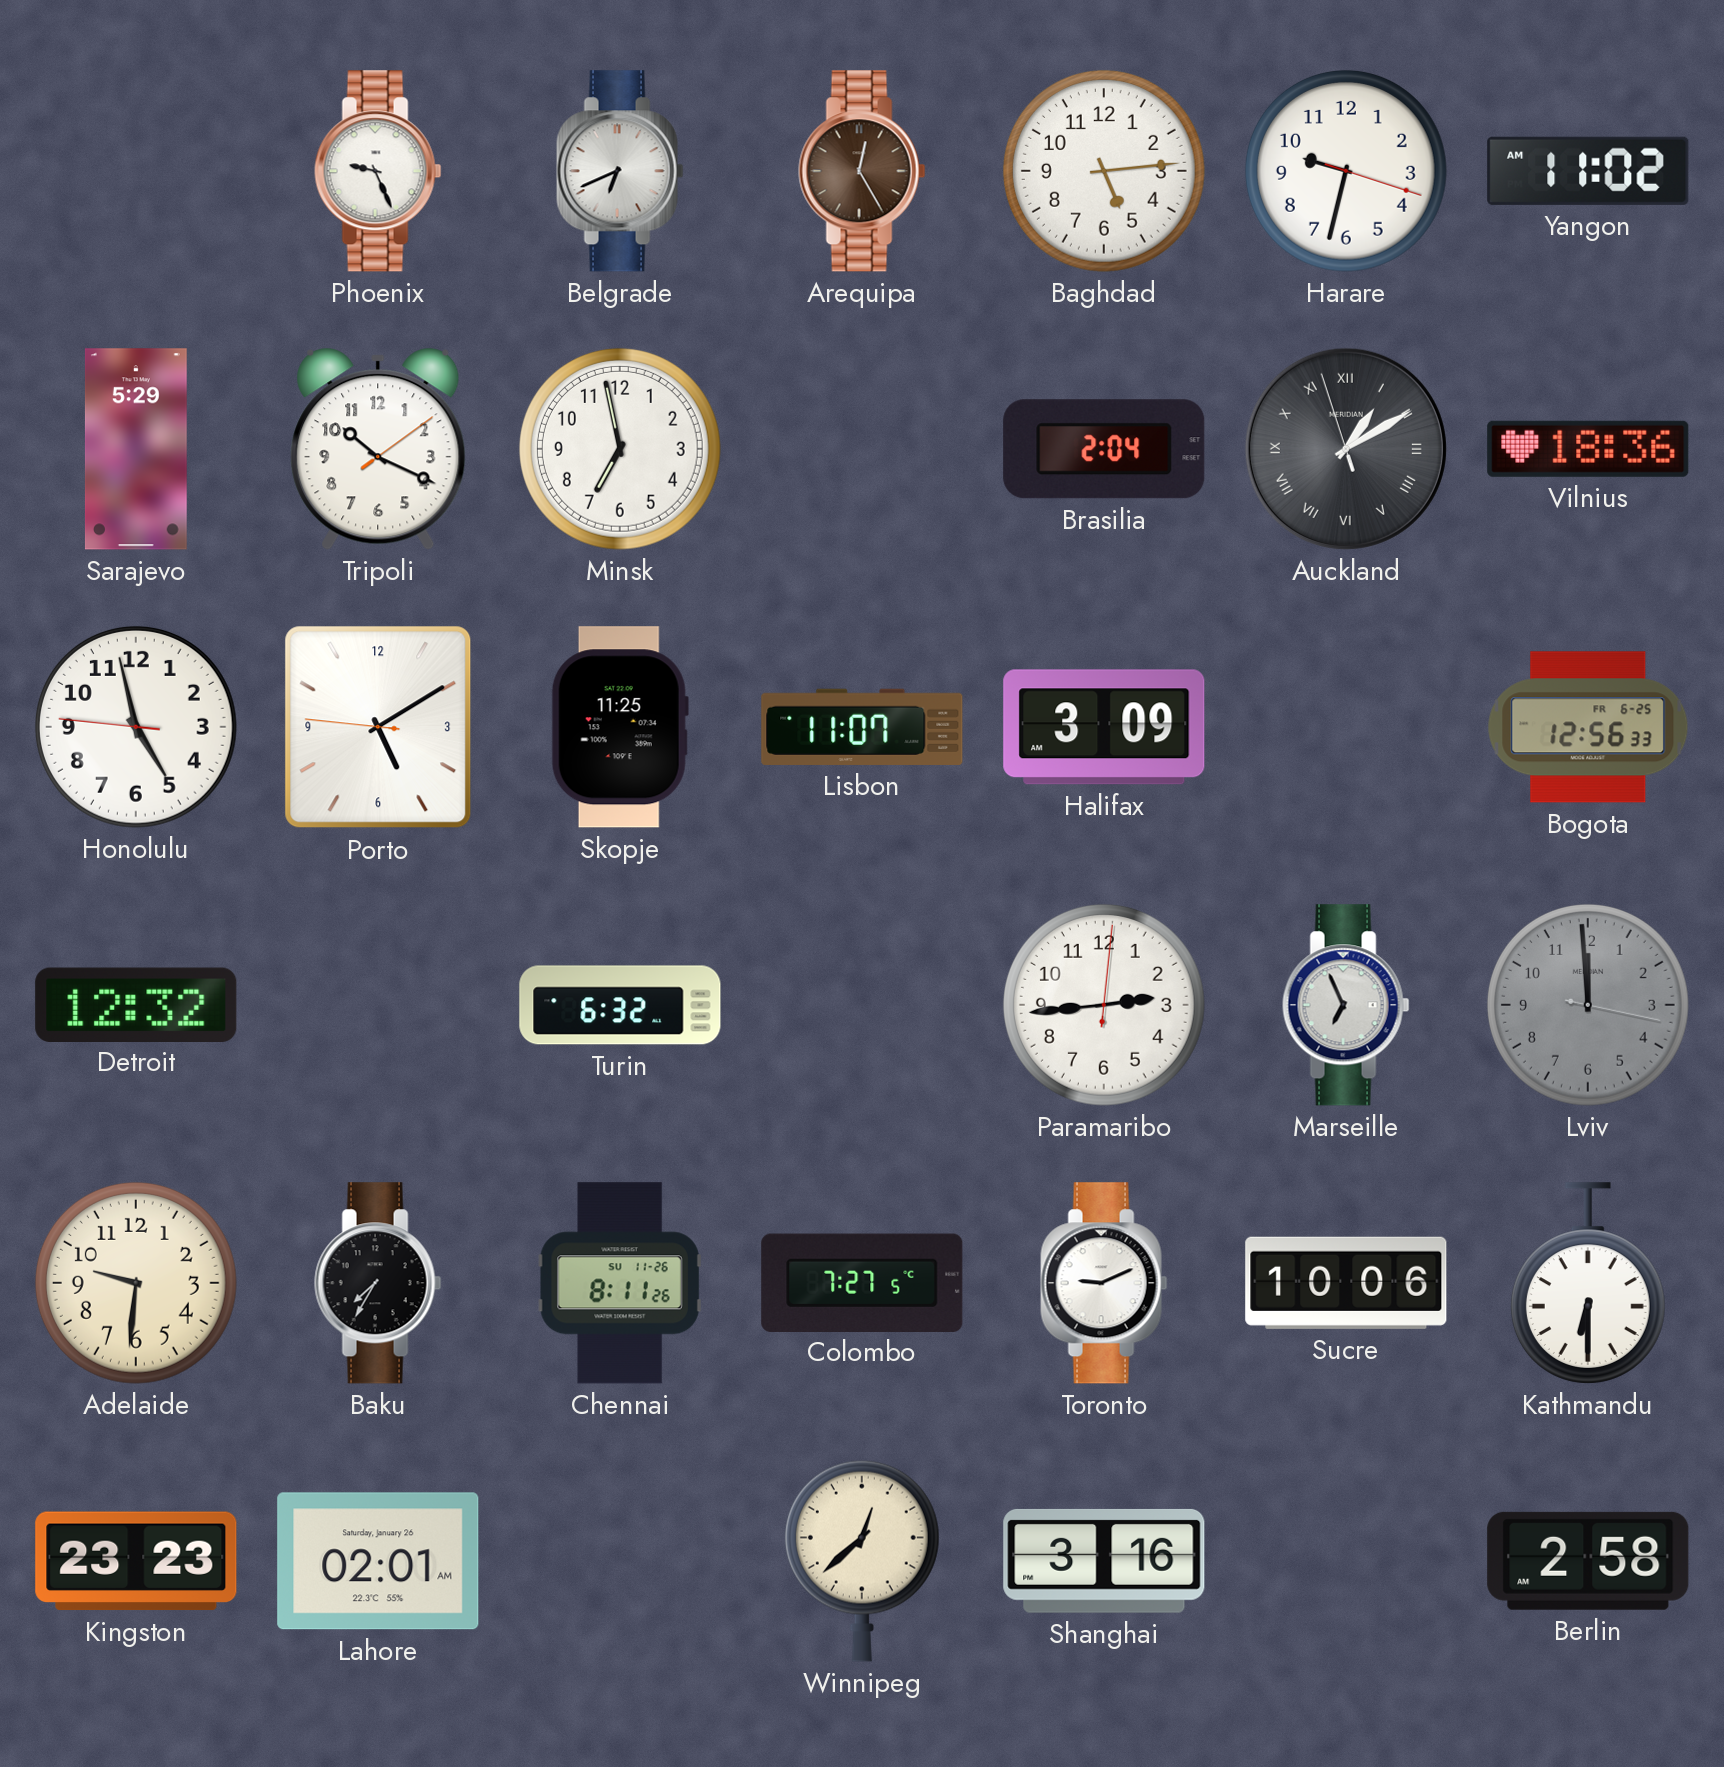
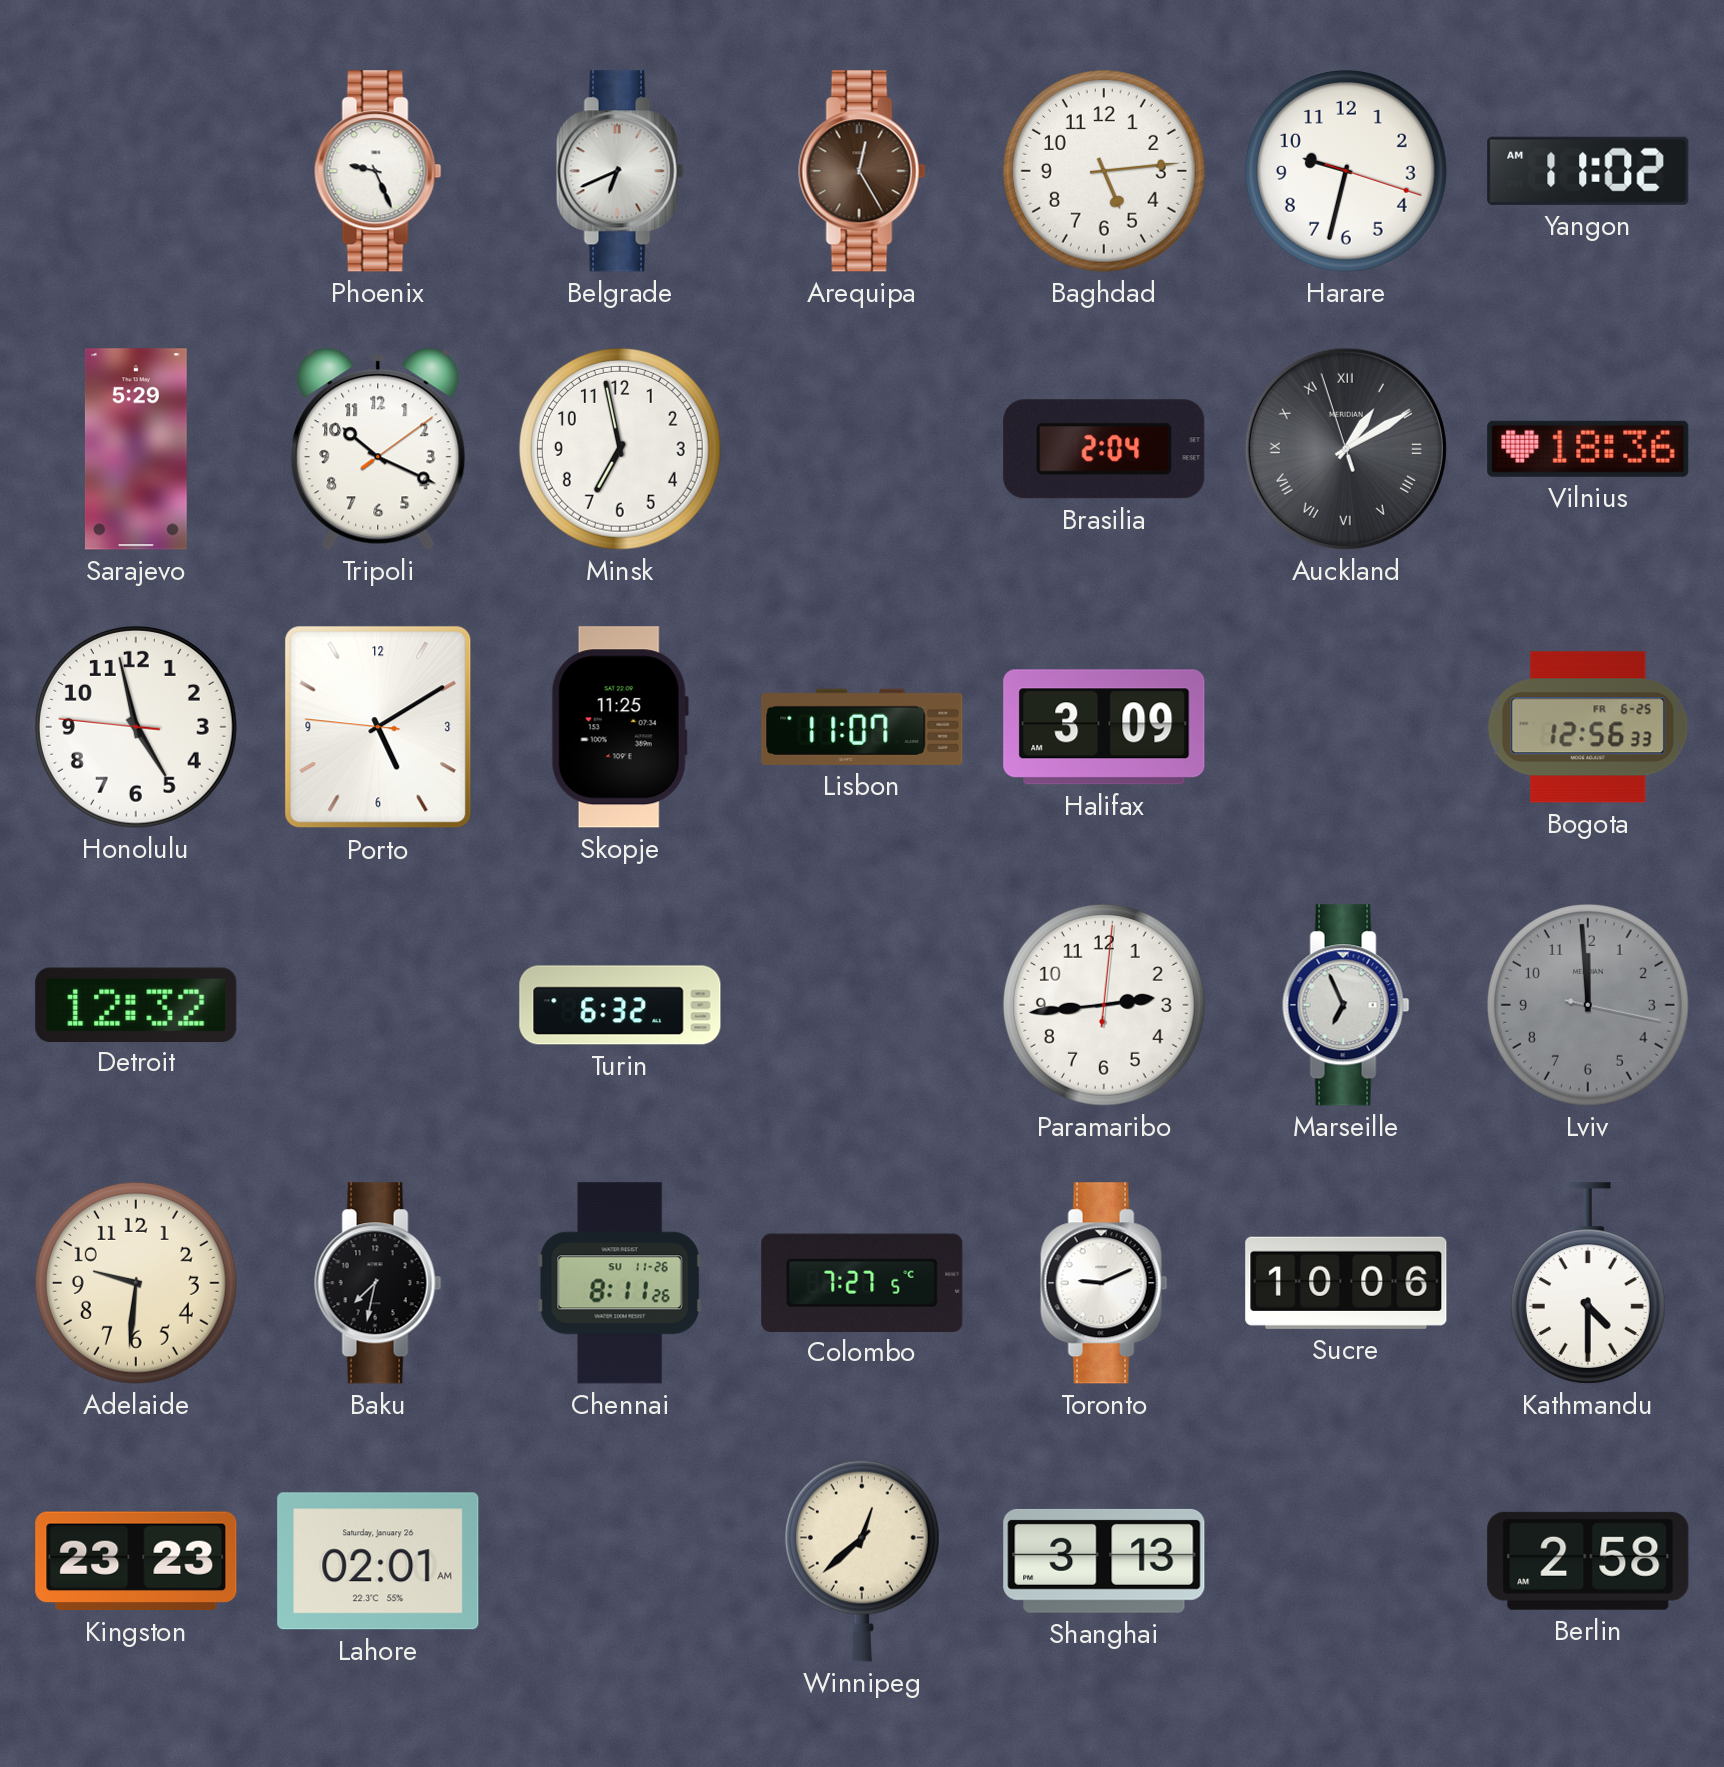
Baku: 7:35 -> 7:32
Kathmandu: 6:30 -> 4:30
Shanghai: 3:16 -> 3:13
